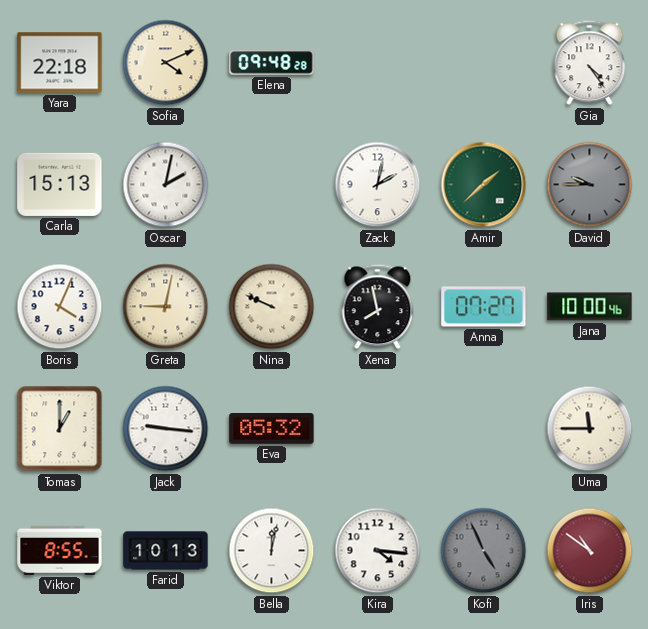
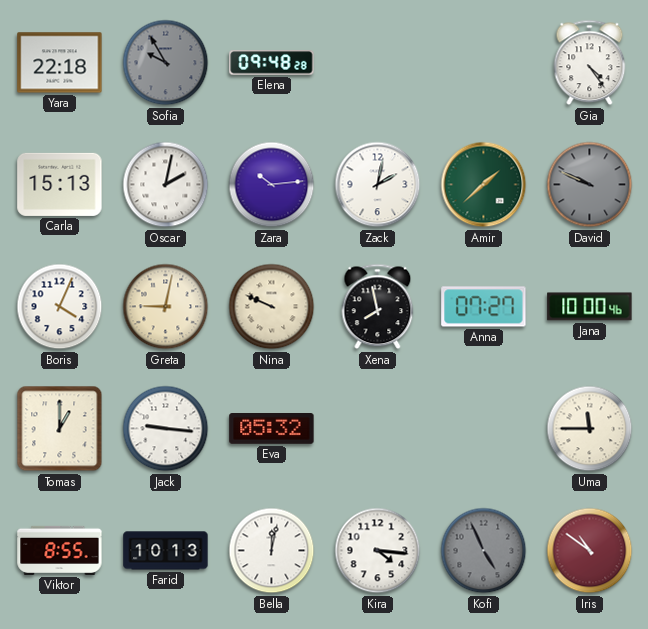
Sofia: 4:11 -> 9:55
Sofia dial: cream -> grey
Zara: none -> 10:14
David: 9:45 -> 9:49
